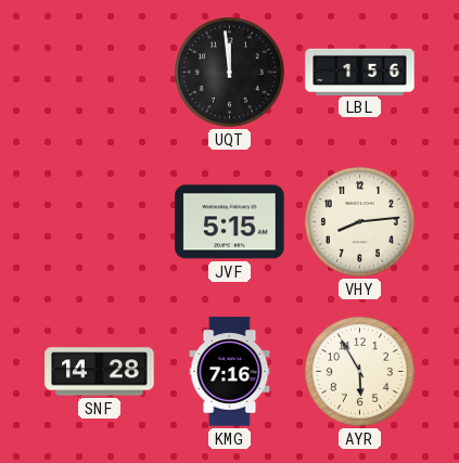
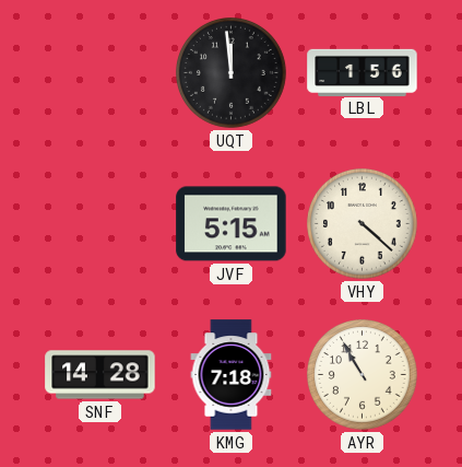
VHY: 8:14 -> 4:22
KMG: 7:16 -> 7:18
AYR: 5:55 -> 10:55
